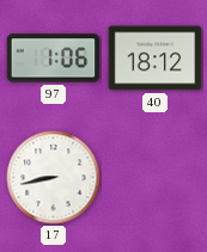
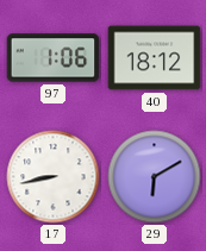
29: none -> 6:10
